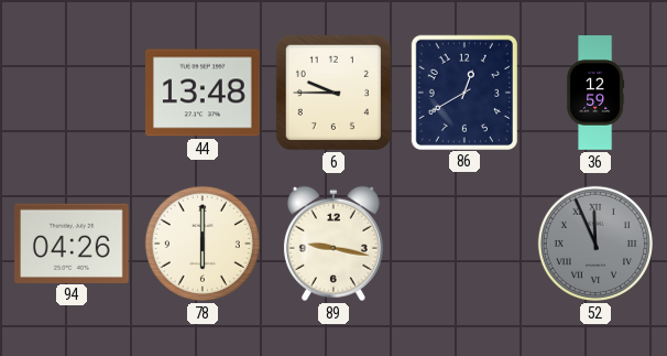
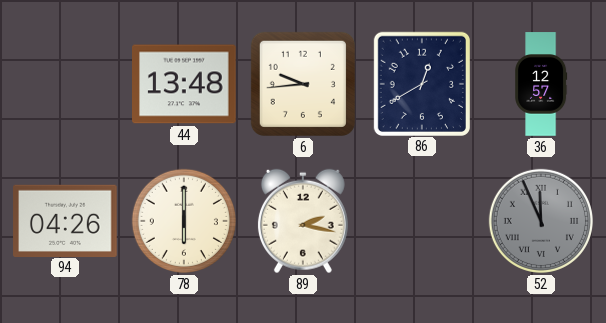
6: 9:45 -> 9:44
36: 12:59 -> 12:57
89: 9:17 -> 2:17
